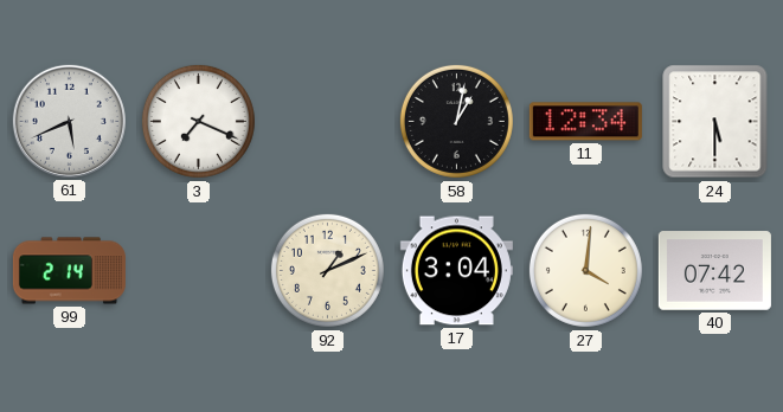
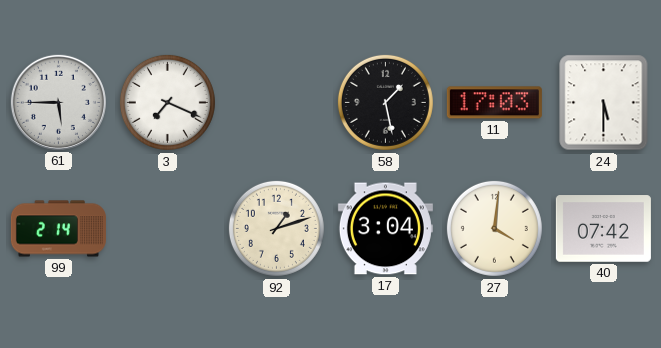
61: 5:41 -> 5:45
58: 1:02 -> 1:28
11: 12:34 -> 17:03
92: 1:11 -> 1:12
